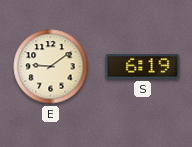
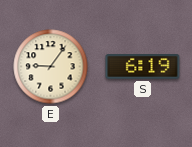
E: 9:09 -> 9:06
